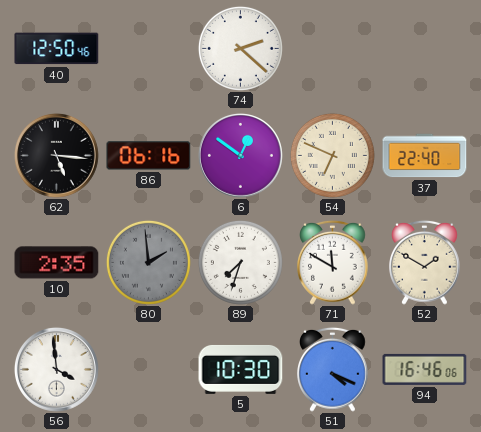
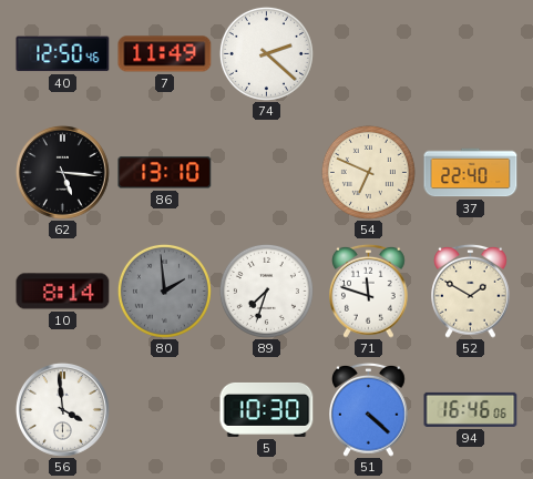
7: none -> 11:49
86: 06:16 -> 13:10
6: 12:51 -> none
10: 2:35 -> 8:14
71: 11:50 -> 11:48
51: 4:19 -> 4:22
